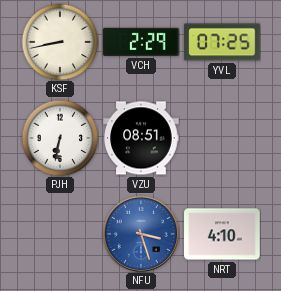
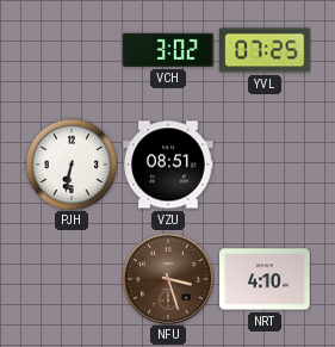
KSF: 8:43 -> none
VCH: 2:29 -> 3:02
NFU dial: blue -> brown
